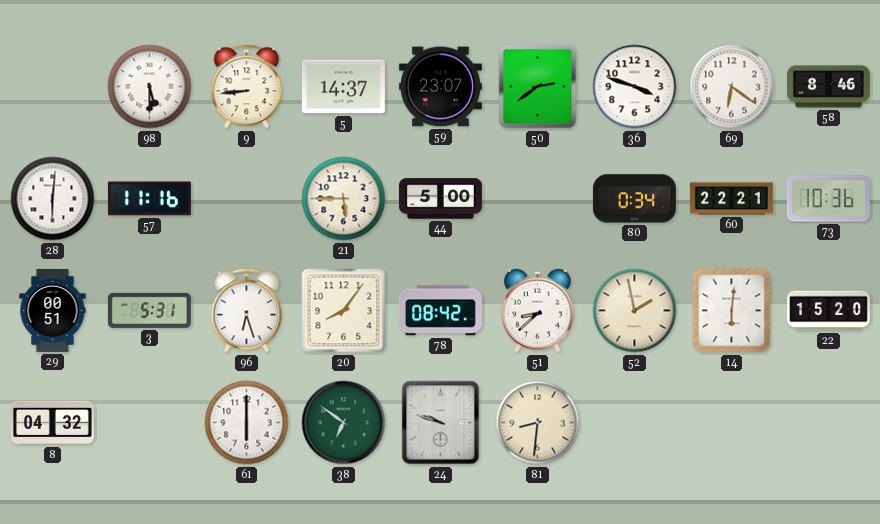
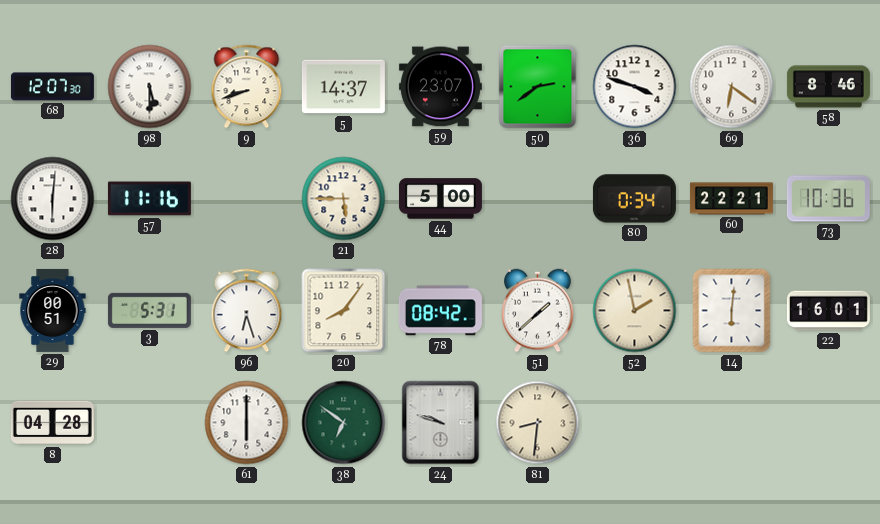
68: none -> 12:07
9: 8:44 -> 8:42
51: 8:38 -> 1:38
22: 15:20 -> 16:01
8: 04:32 -> 04:28
